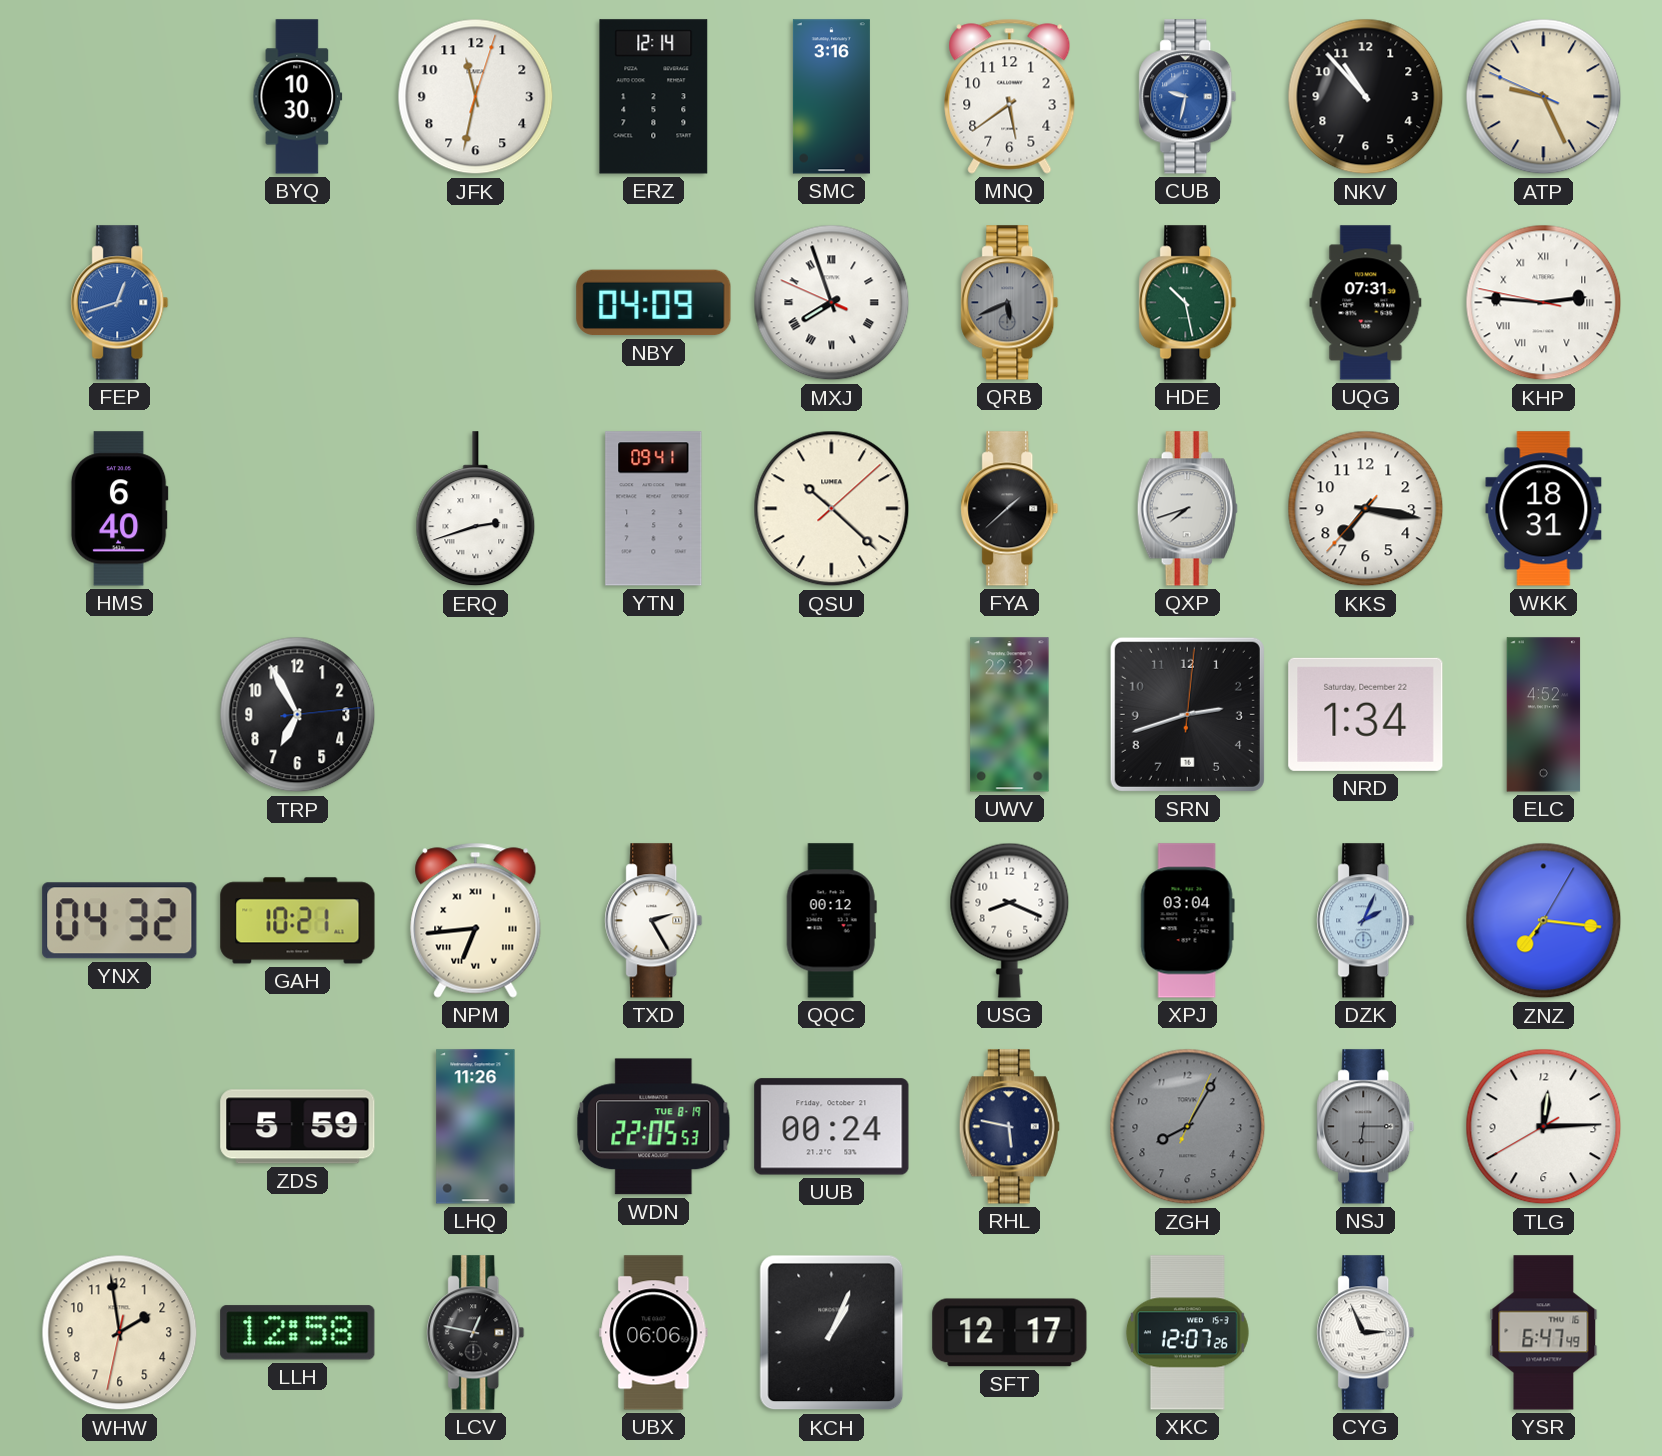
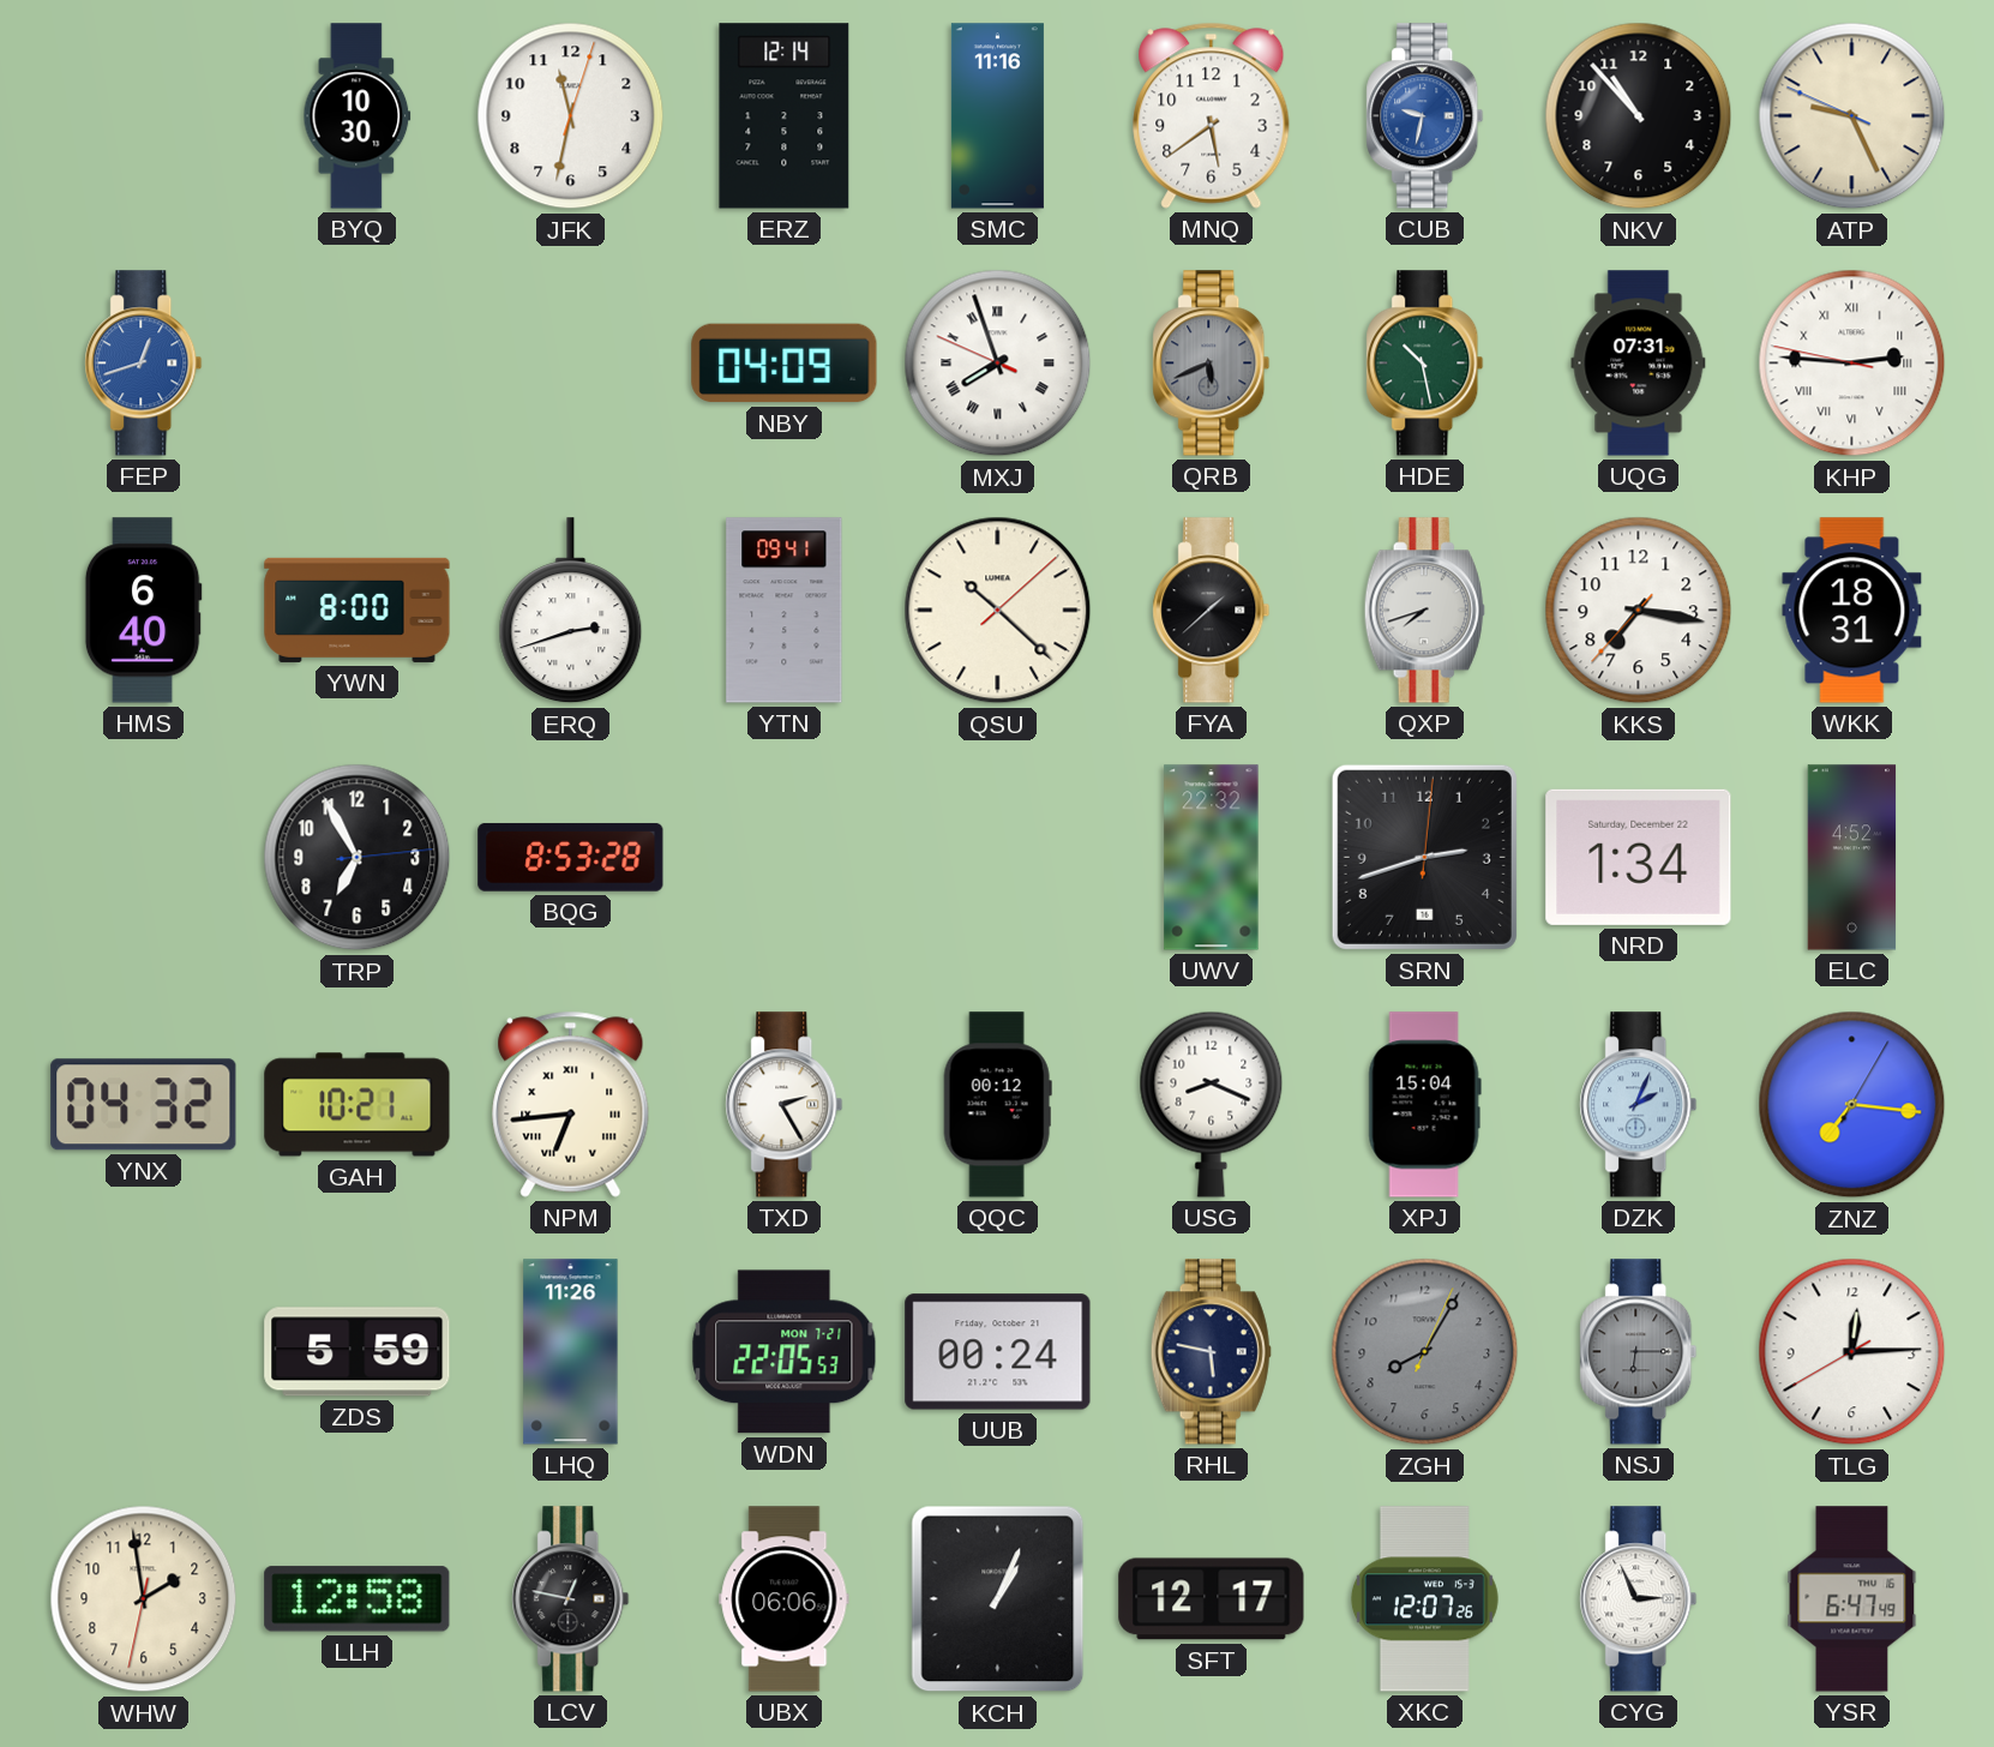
SMC: 3:16 -> 11:16
YWN: none -> 8:00
BQG: none -> 8:53
XPJ: 03:04 -> 15:04
WDN date: TUE 8-19 -> MON 7-21
